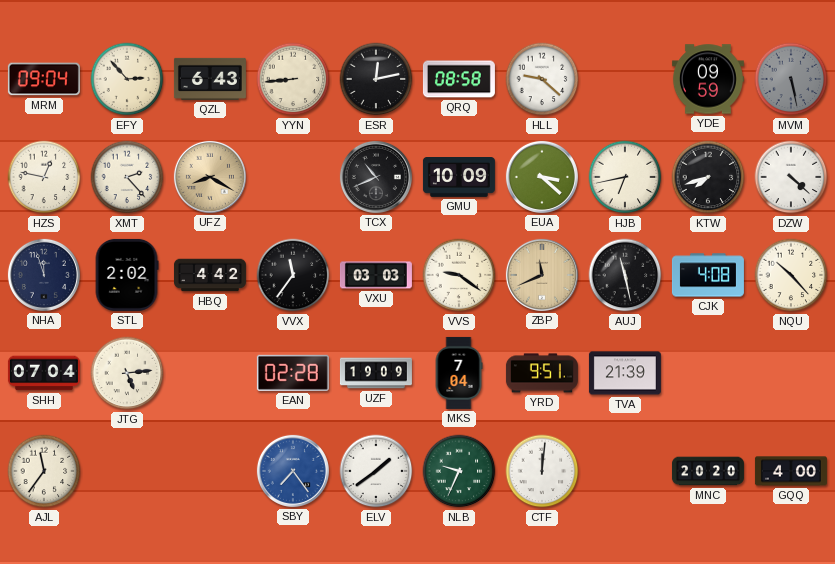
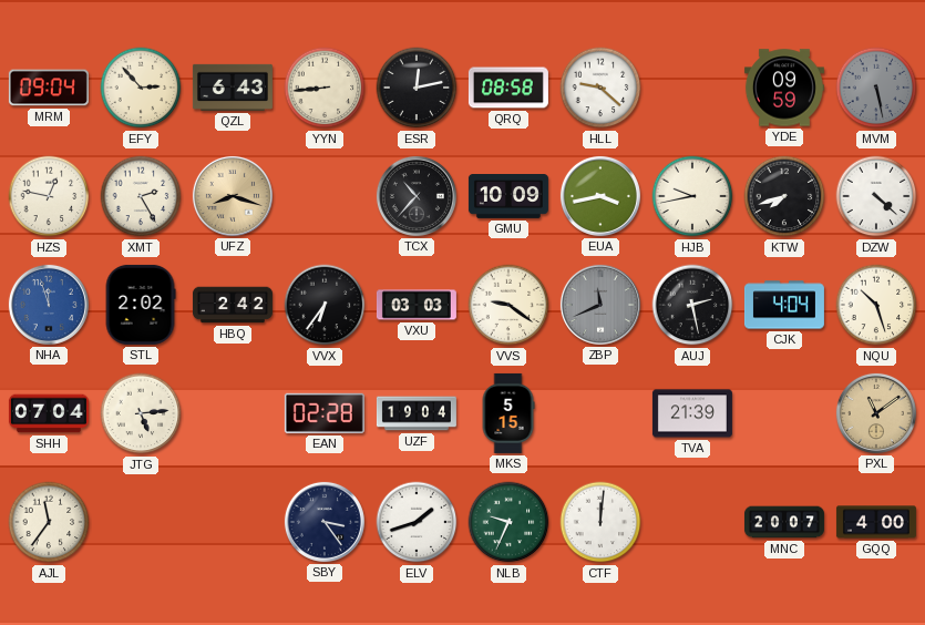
XMT: 2:23 -> 2:25
UFZ: 8:20 -> 8:18
TCX: 10:41 -> 10:37
EUA: 3:22 -> 3:43
HJB: 6:43 -> 9:43
NHA dial: navy -> blue
HBQ: 4:42 -> 2:42
VVX: 11:36 -> 6:36
ZBP dial: champagne -> grey
AUJ: 11:28 -> 2:28
CJK: 4:08 -> 4:04
NQU: 10:23 -> 10:27
UZF: 19:09 -> 19:04
MKS: 7:04 -> 5:15
YRD: 9:51 -> none
PXL: none -> 11:09
SBY: 7:24 -> 3:24
SBY dial: blue -> navy
ELV: 1:39 -> 1:42
MNC: 20:20 -> 20:07
